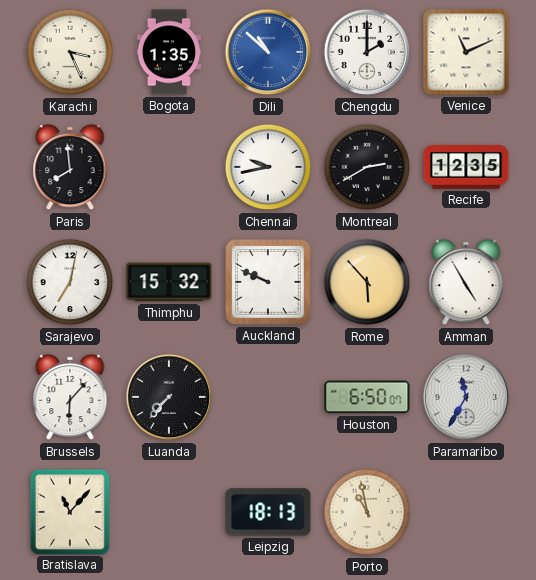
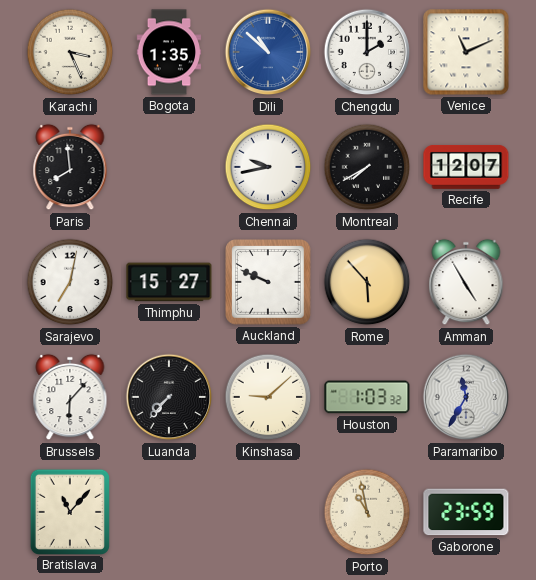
Montreal: 2:40 -> 7:40
Recife: 12:35 -> 12:07
Thimphu: 15:32 -> 15:27
Kinshasa: none -> 9:08
Houston: 6:50 -> 1:03
Leipzig: 18:13 -> none
Gaborone: none -> 23:59
